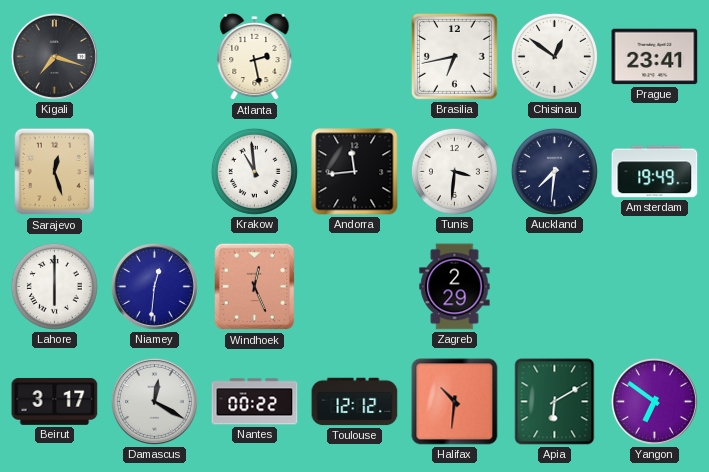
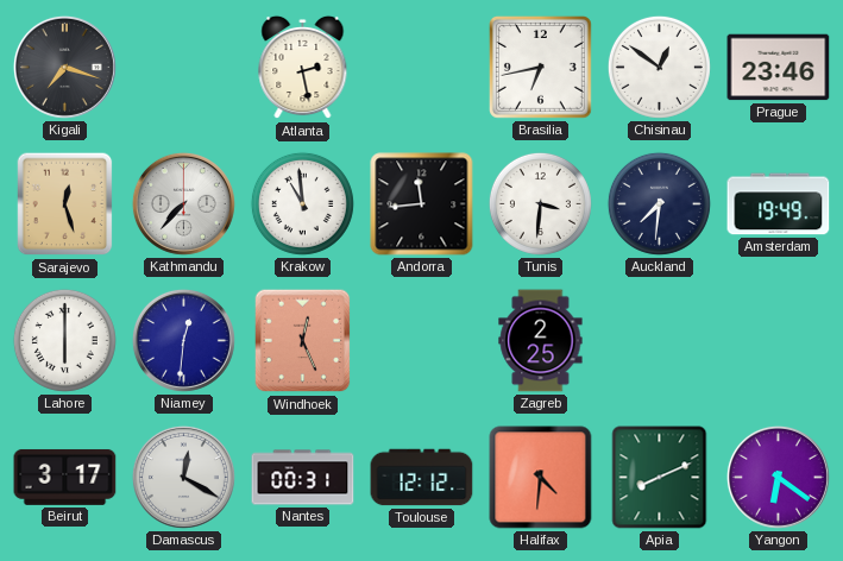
Prague: 23:41 -> 23:46
Kathmandu: none -> 7:37
Zagreb: 2:29 -> 2:25
Nantes: 00:22 -> 00:31
Halifax: 10:31 -> 4:31
Apia: 6:10 -> 8:11
Yangon: 6:51 -> 6:21
